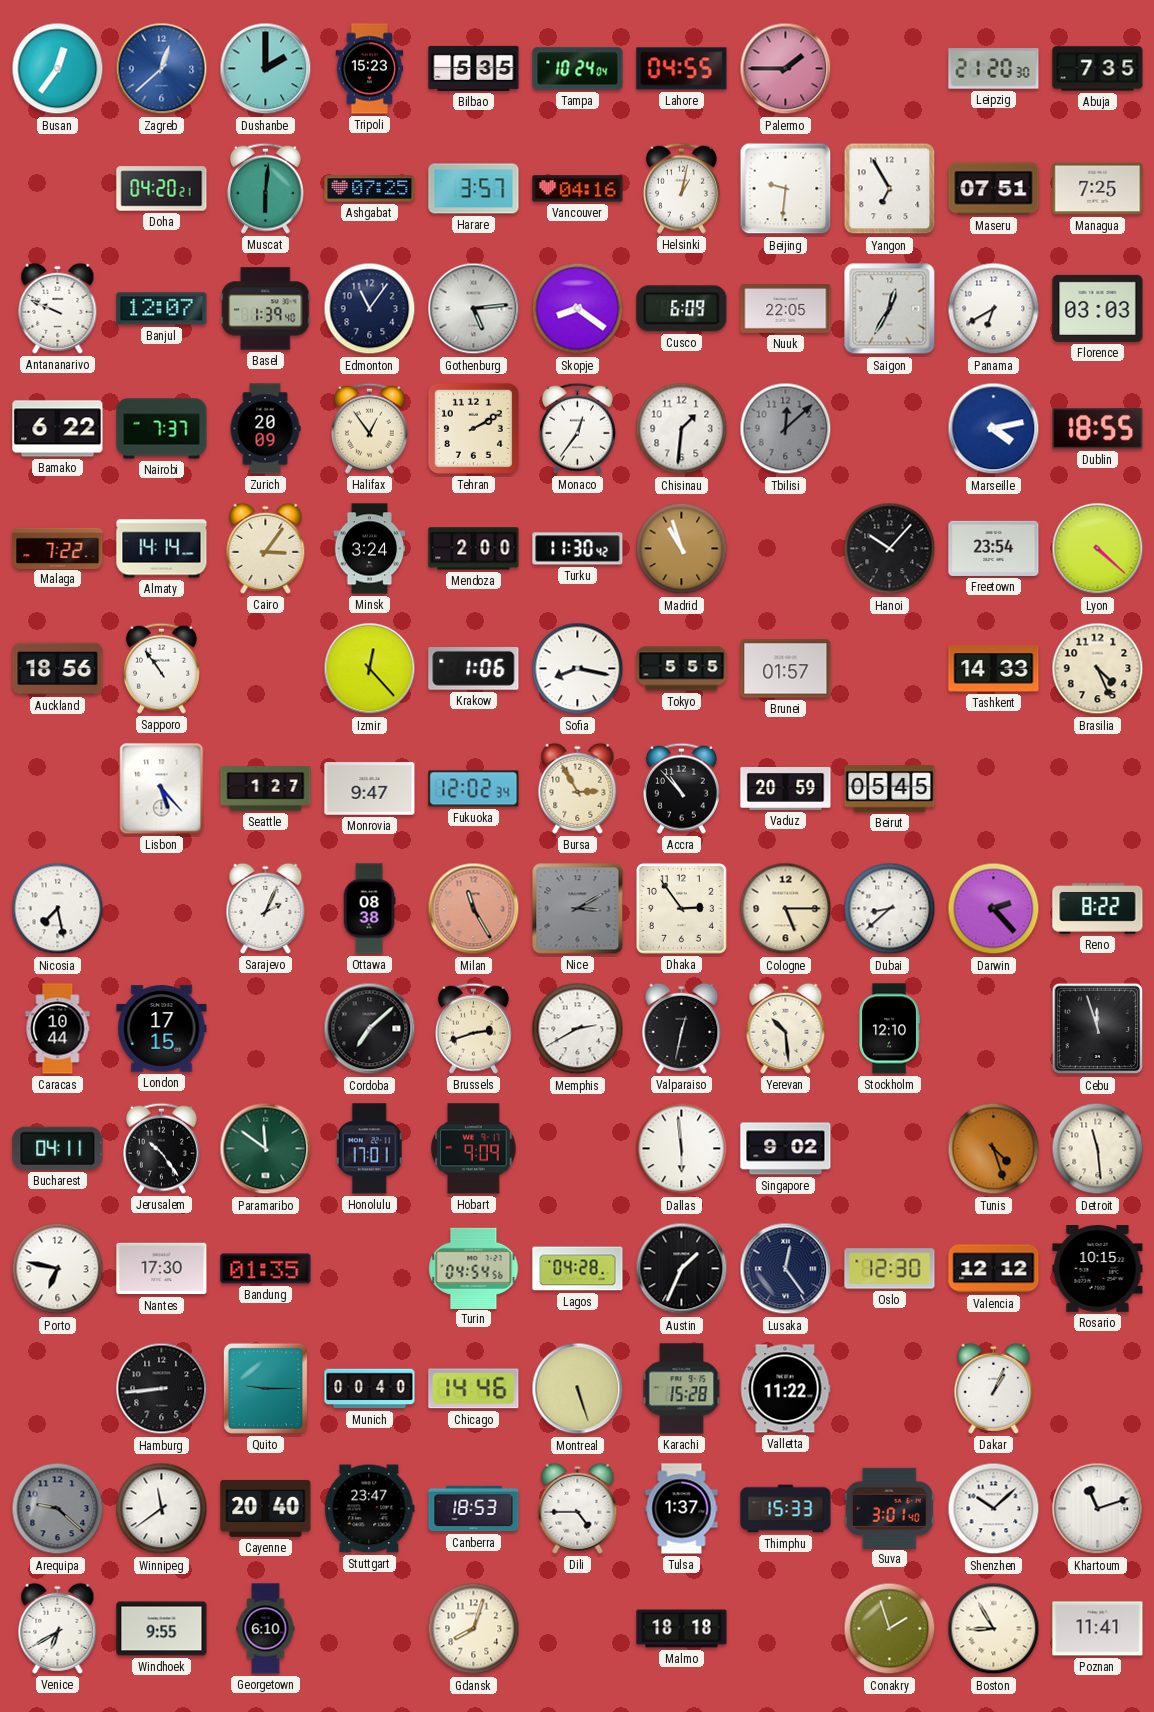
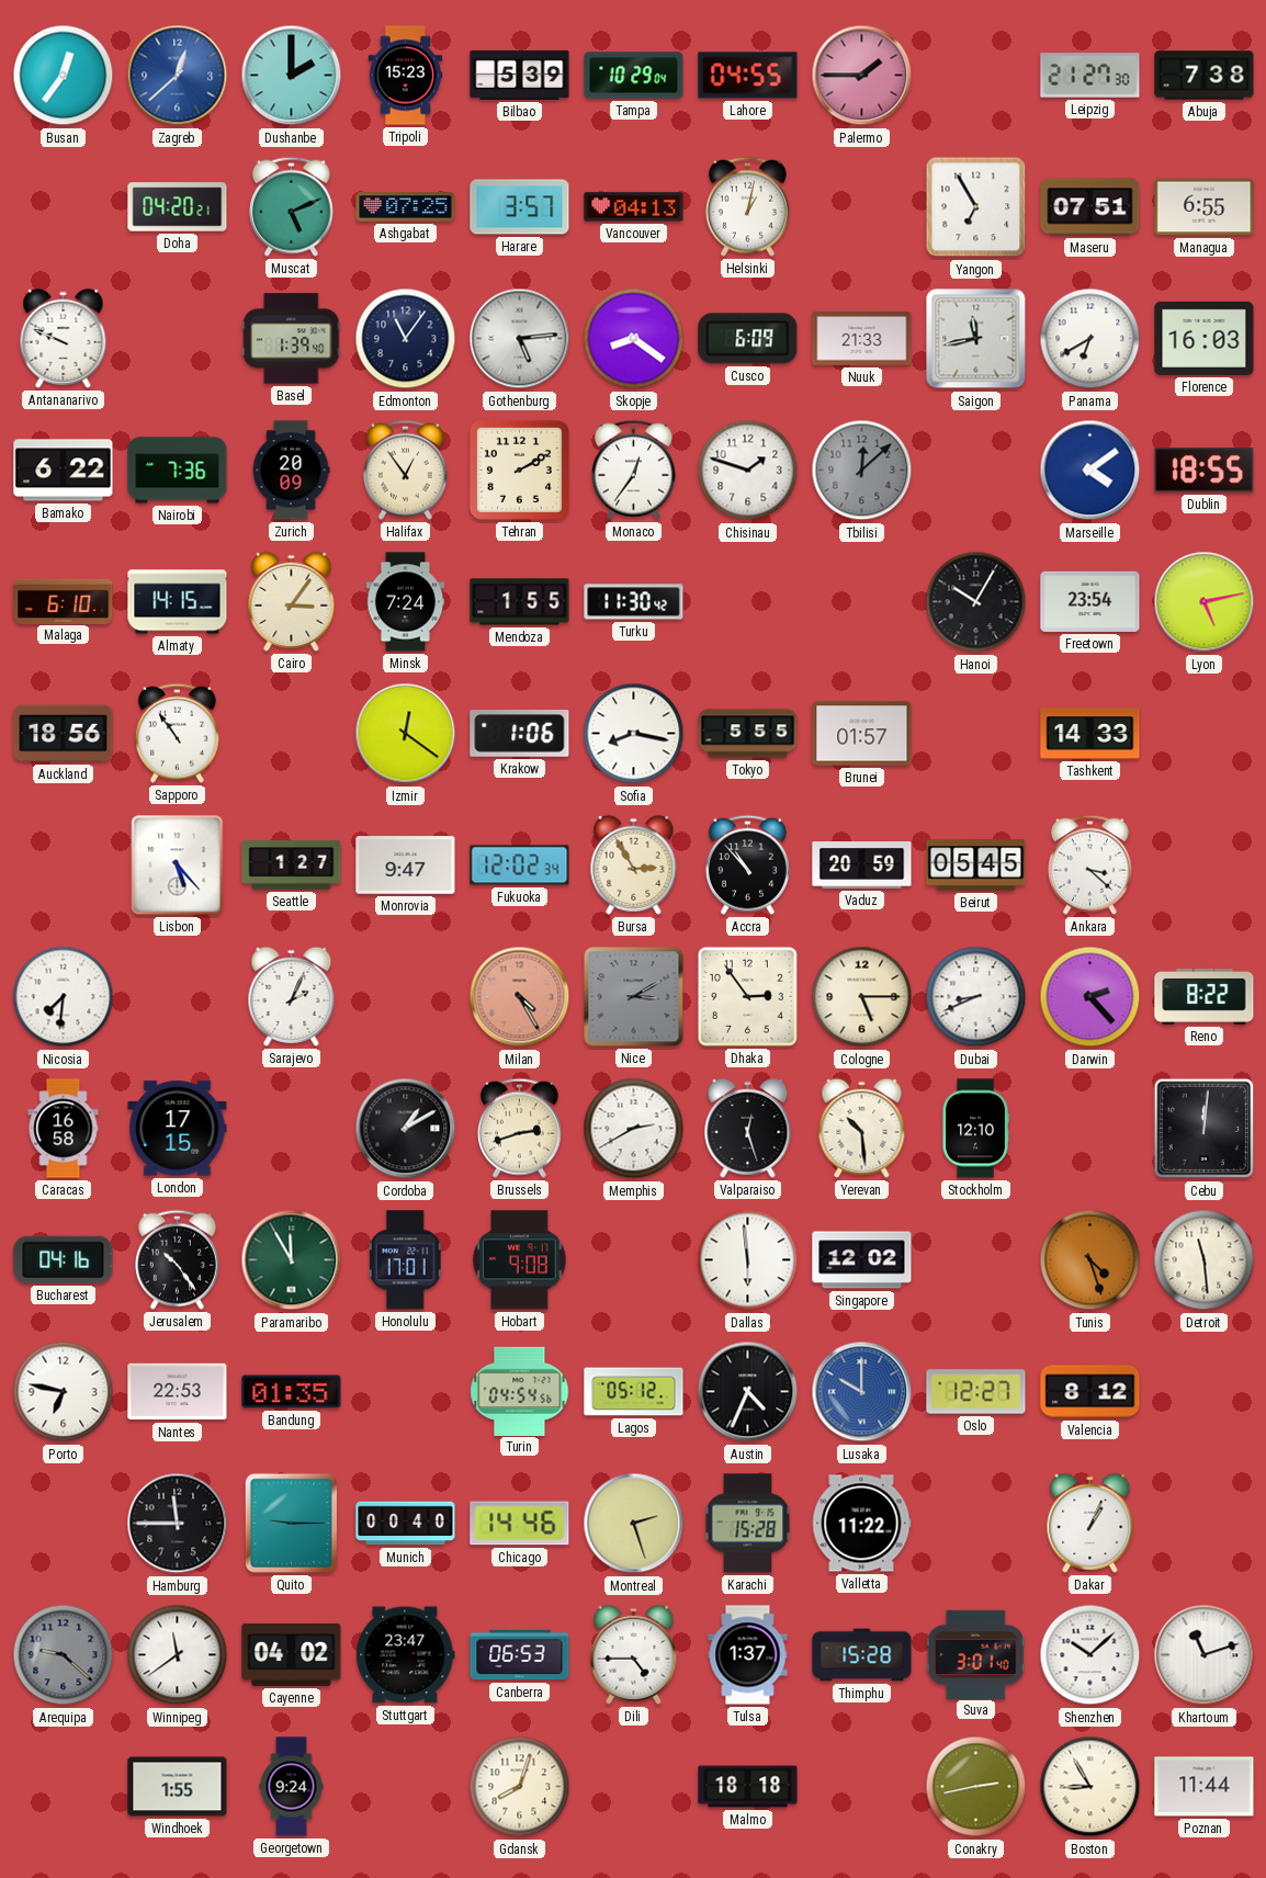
Bilbao: 5:35 -> 5:39
Tampa: 10:24 -> 10:29
Leipzig: 21:20 -> 21:27
Abuja: 7:35 -> 7:38
Muscat: 6:01 -> 5:11
Vancouver: 04:16 -> 04:13
Beijing: 9:31 -> none
Managua: 7:25 -> 6:55
Banjul: 12:07 -> none
Nuuk: 22:05 -> 21:33
Saigon: 12:35 -> 11:43
Florence: 03:03 -> 16:03
Nairobi: 7:37 -> 7:36
Chisinau: 1:31 -> 1:48
Marseille: 4:13 -> 4:09
Malaga: 7:22 -> 6:10
Almaty: 14:14 -> 14:15
Minsk: 3:24 -> 7:24
Mendoza: 2:00 -> 1:55
Madrid: 10:57 -> none
Hanoi: 10:07 -> 10:05
Lyon: 4:22 -> 5:13
Izmir: 12:23 -> 12:21
Brasilia: 4:26 -> none
Ankara: none -> 3:22
Nicosia: 7:28 -> 7:31
Ottawa: 08:38 -> none
Milan: 11:25 -> 4:25
Dubai: 8:38 -> 8:41
Caracas: 10:44 -> 16:58
Cordoba: 7:08 -> 1:10
Valparaiso: 12:32 -> 12:27
Cebu: 11:57 -> 12:01
Bucharest: 04:11 -> 04:16
Paramaribo: 11:51 -> 11:55
Hobart: 9:09 -> 9:08
Singapore: 9:02 -> 12:02
Nantes: 17:30 -> 22:53
Lagos: 04:28 -> 05:12
Austin: 1:34 -> 4:34
Lusaka: 12:24 -> 10:00
Lusaka dial: navy -> blue
Oslo: 12:30 -> 12:27
Valencia: 12:12 -> 8:12
Rosario: 10:15 -> none
Hamburg: 8:44 -> 11:45
Montreal: 5:27 -> 2:27
Cayenne: 20:40 -> 04:02
Canberra: 18:53 -> 06:53
Thimphu: 15:33 -> 15:28
Venice: 6:40 -> none
Windhoek: 9:55 -> 1:55
Georgetown: 6:10 -> 9:24
Conakry: 1:57 -> 2:43
Poznan: 11:41 -> 11:44
